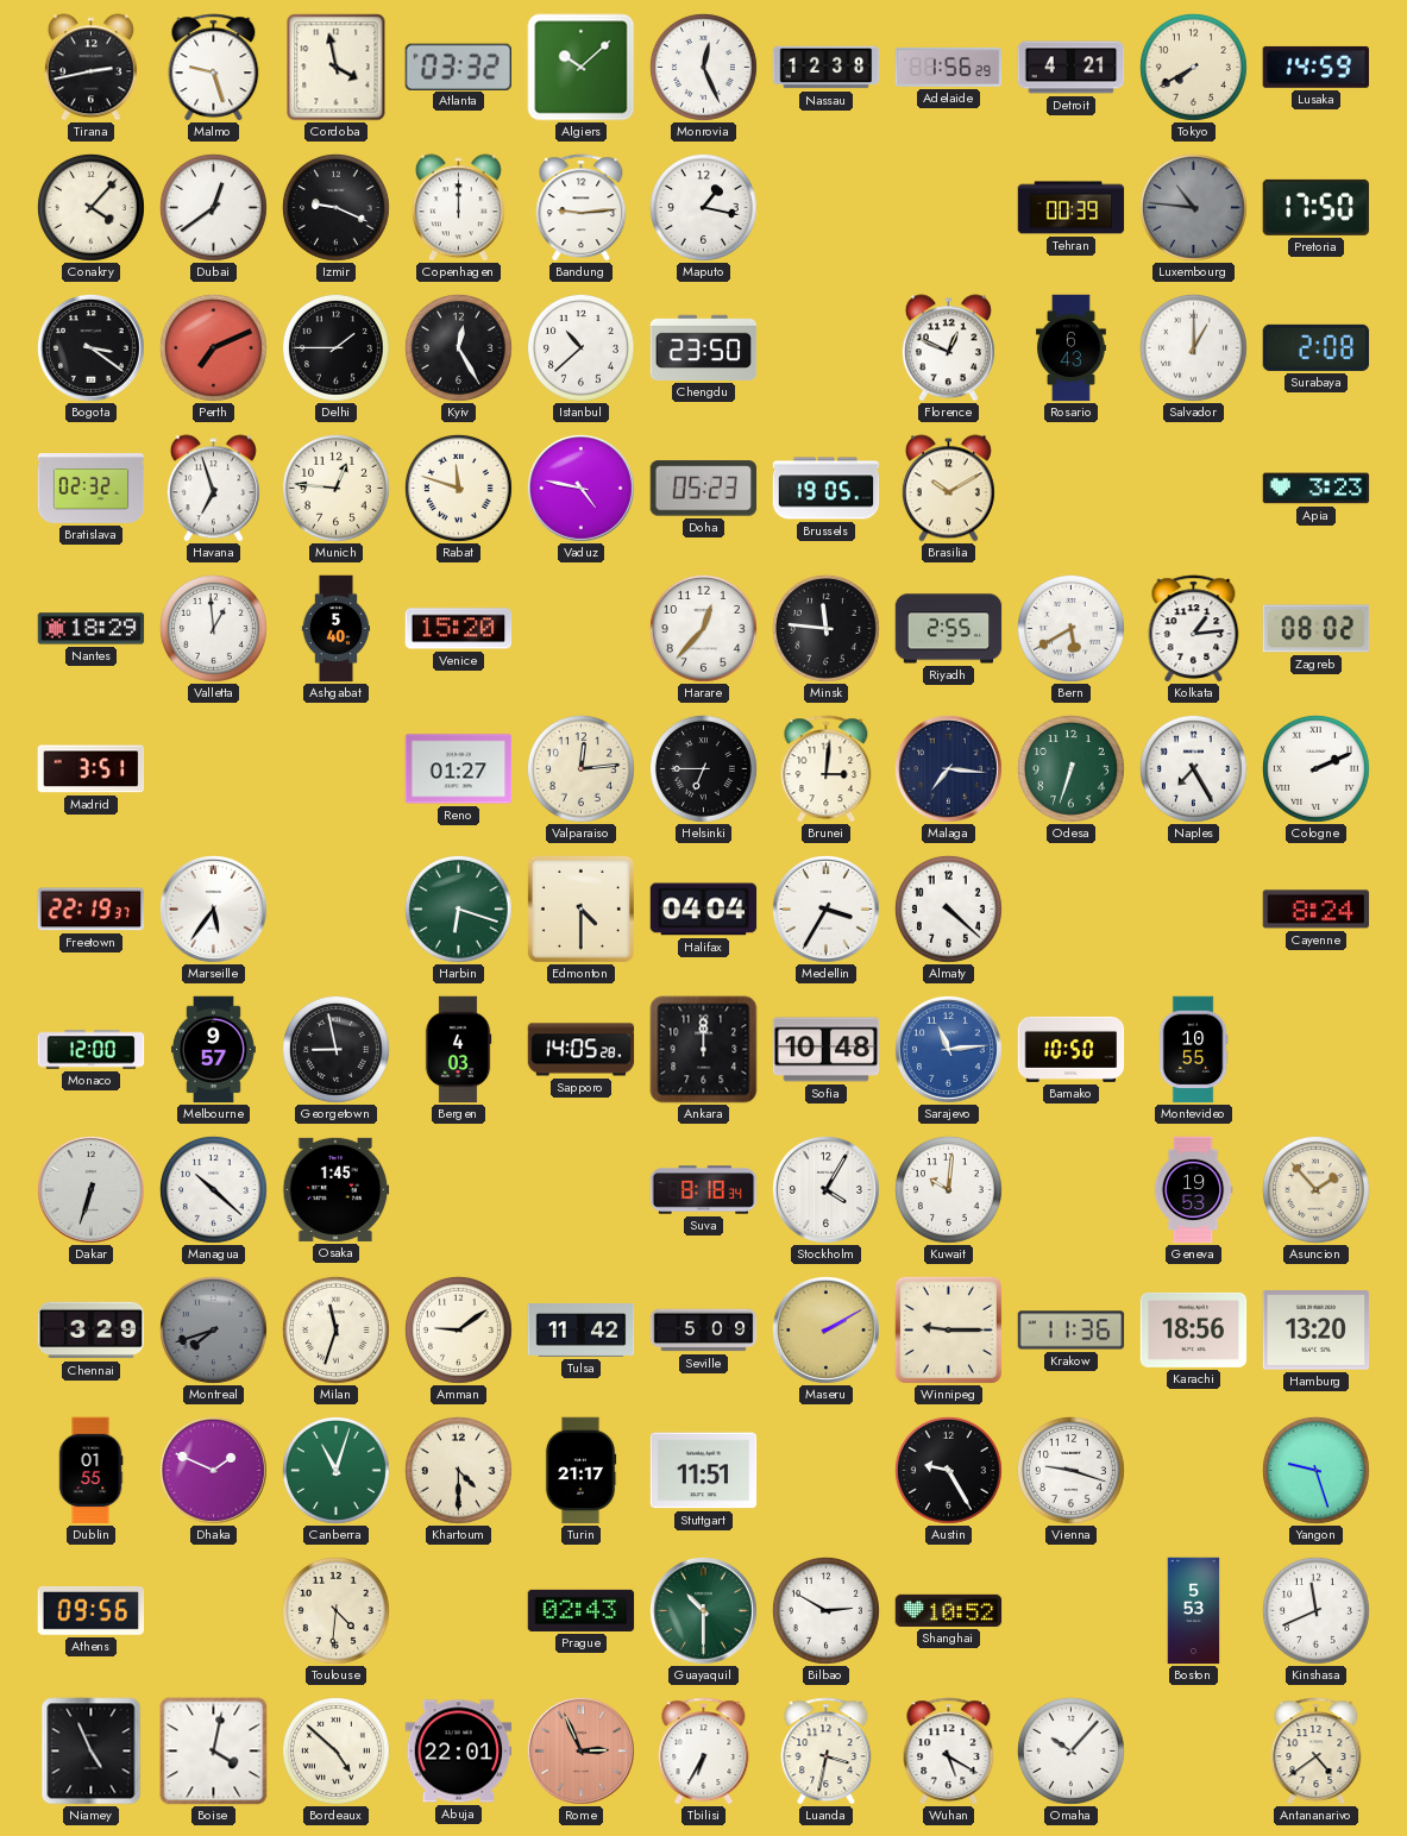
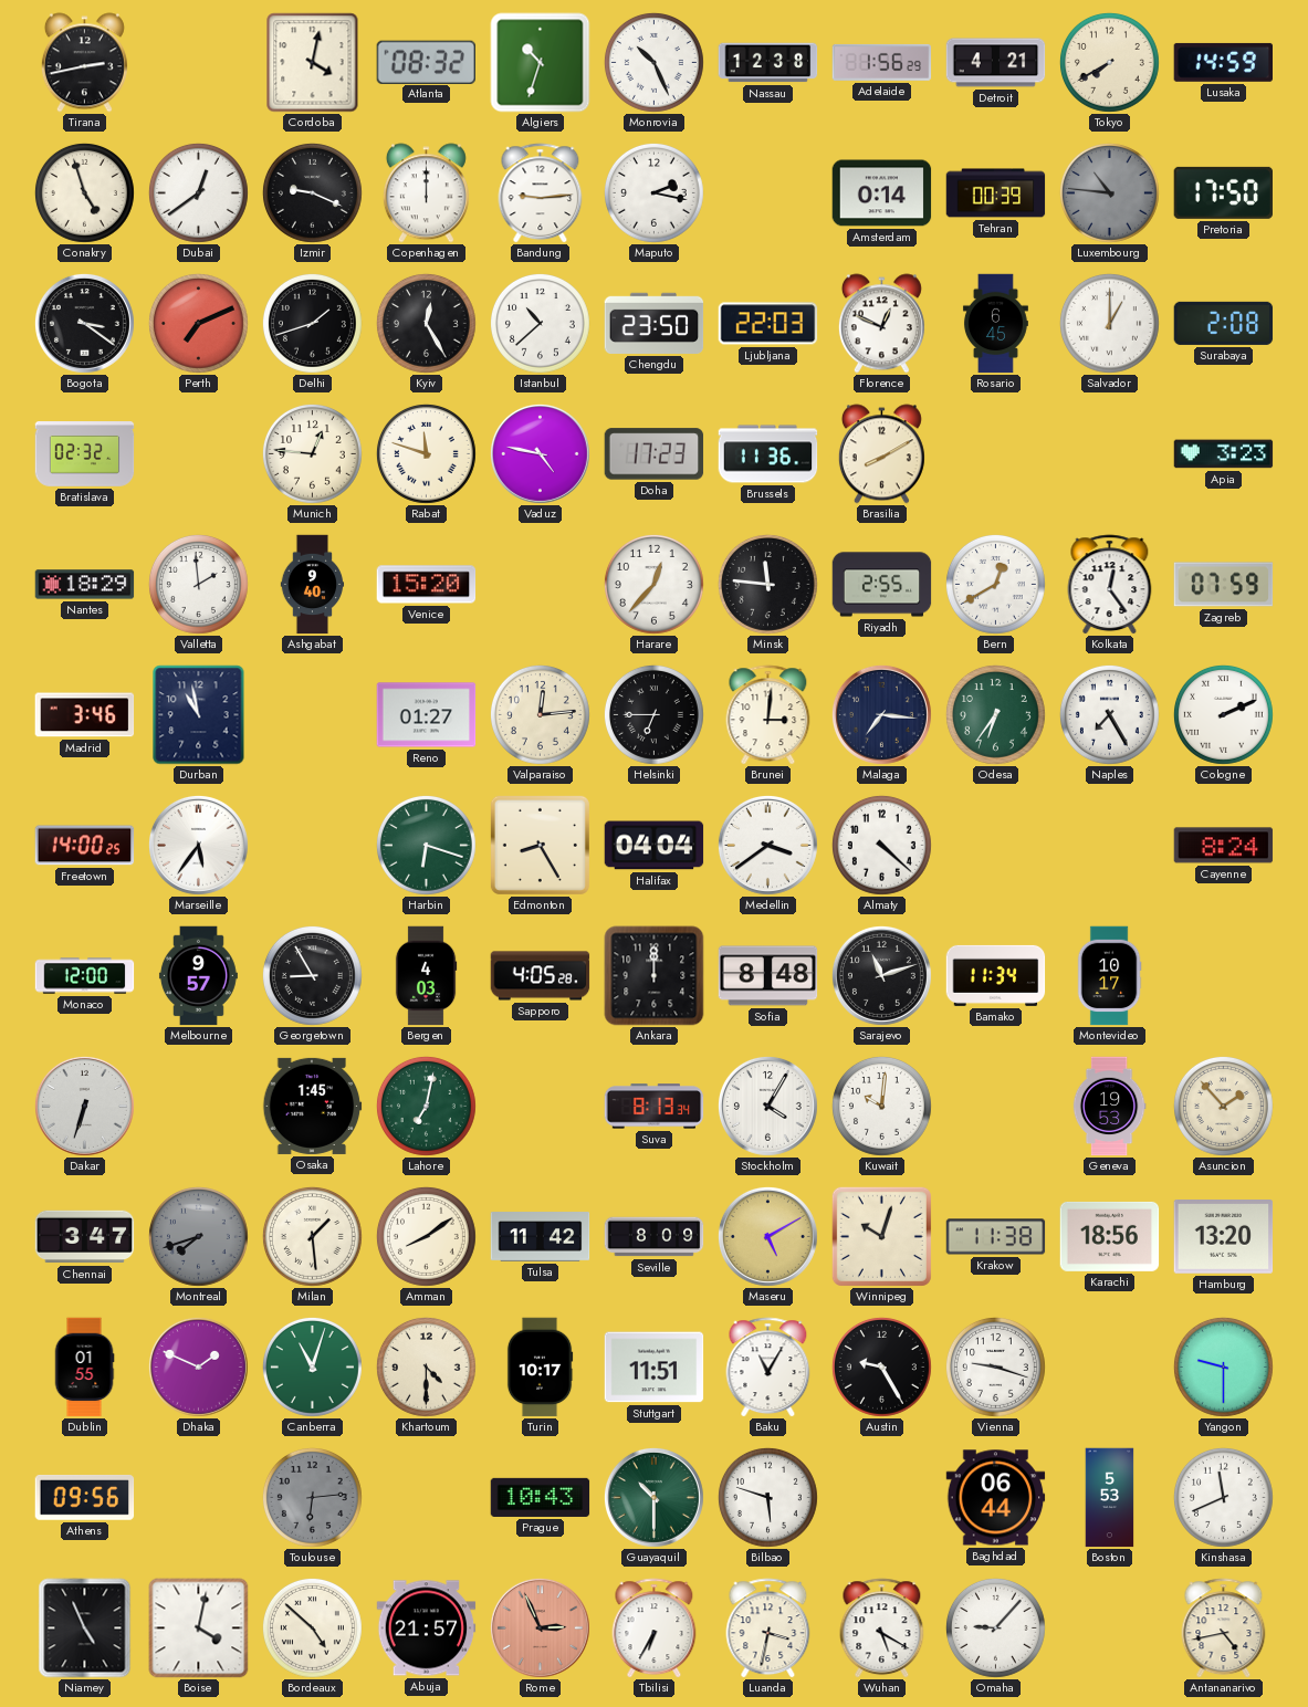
Malmo: 9:27 -> none
Cordoba: 3:58 -> 4:02
Atlanta: 03:32 -> 08:32
Algiers: 10:08 -> 10:33
Monrovia: 12:26 -> 10:26
Conakry: 4:07 -> 4:57
Maputo: 1:17 -> 2:17
Amsterdam: none -> 0:14
Delhi: 1:45 -> 1:42
Ljubljana: none -> 22:03
Rosario: 6:43 -> 6:45
Havana: 6:57 -> none
Doha: 05:23 -> 17:23
Brussels: 19:05 -> 11:36
Brasilia: 10:10 -> 8:10
Valletta: 12:59 -> 1:59
Ashgabat: 5:40 -> 9:40
Bern: 5:40 -> 12:40
Kolkata: 1:14 -> 12:24
Zagreb: 08:02 -> 07:59
Madrid: 3:51 -> 3:46
Durban: none -> 10:58
Odesa: 6:33 -> 6:36
Freetown: 22:19 -> 14:00
Edmonton: 4:30 -> 8:25
Medellin: 3:35 -> 3:39
Georgetown: 8:58 -> 8:55
Sapporo: 14:05 -> 4:05
Sofia: 10:48 -> 8:48
Sarajevo: 11:14 -> 11:12
Sarajevo dial: blue -> black
Bamako: 10:50 -> 11:34
Montevideo: 10:55 -> 10:17
Managua: 10:22 -> none
Lahore: none -> 7:02
Suva: 8:18 -> 8:13
Chennai: 3:29 -> 3:47
Milan: 11:33 -> 1:29
Amman: 9:09 -> 8:09
Seville: 5:09 -> 8:09
Maseru: 2:10 -> 5:10
Winnipeg: 9:15 -> 10:03
Krakow: 11:36 -> 11:38
Turin: 21:17 -> 10:17
Baku: none -> 11:05
Yangon: 9:27 -> 9:30
Toulouse: 4:31 -> 6:14
Toulouse dial: cream -> grey
Prague: 02:43 -> 10:43
Bilbao: 2:50 -> 5:48
Shanghai: 10:52 -> none
Baghdad: none -> 06:44
Abuja: 22:01 -> 21:57
Omaha: 10:07 -> 9:07
Antananarivo: 4:39 -> 4:43
